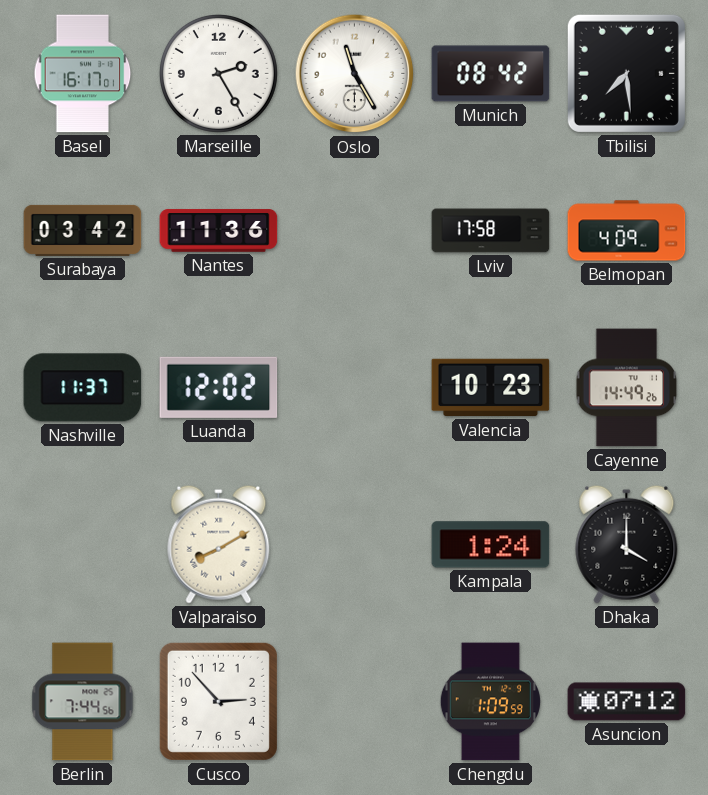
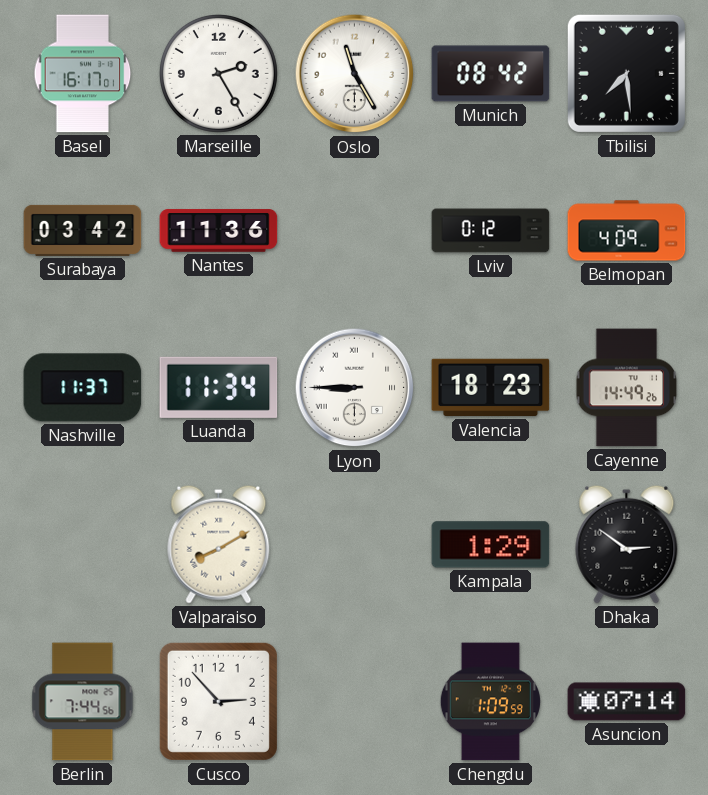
Lviv: 17:58 -> 0:12
Luanda: 12:02 -> 11:34
Lyon: none -> 8:45
Valencia: 10:23 -> 18:23
Kampala: 1:24 -> 1:29
Dhaka: 4:00 -> 2:51
Asuncion: 07:12 -> 07:14
